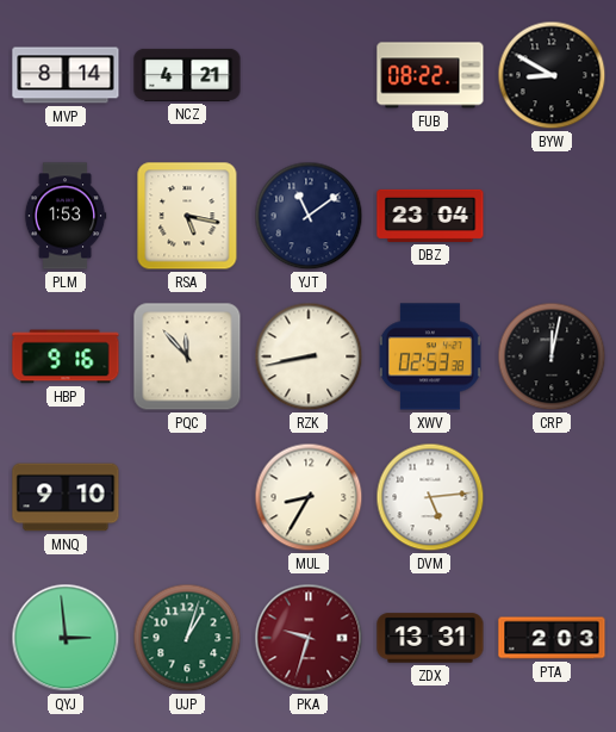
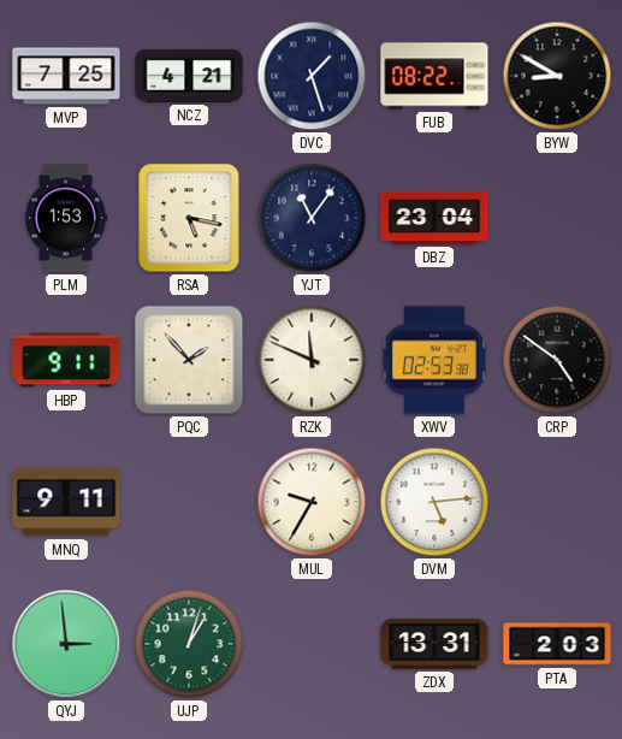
MVP: 8:14 -> 7:25
DVC: none -> 1:27
YJT: 11:09 -> 11:06
HBP: 9:16 -> 9:11
PQC: 11:53 -> 1:53
RZK: 8:43 -> 11:49
CRP: 12:02 -> 4:51
MNQ: 9:10 -> 9:11
MUL: 8:35 -> 9:35
PKA: 9:33 -> none
